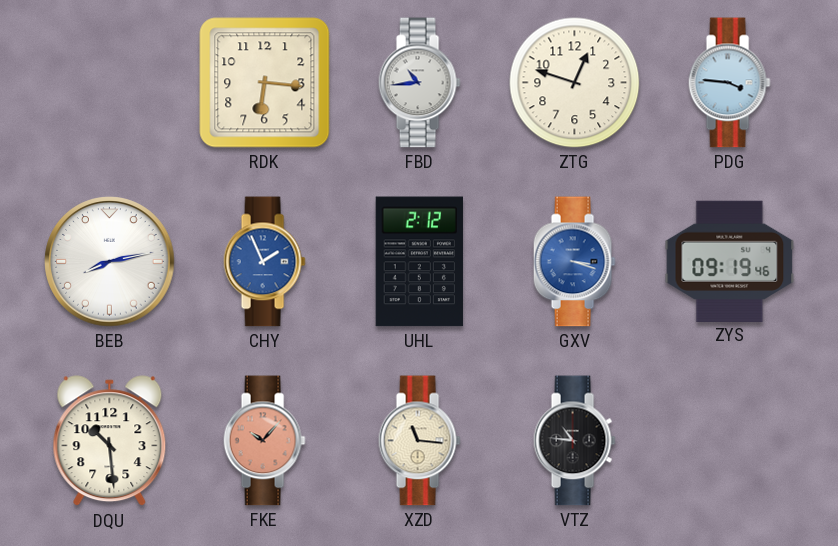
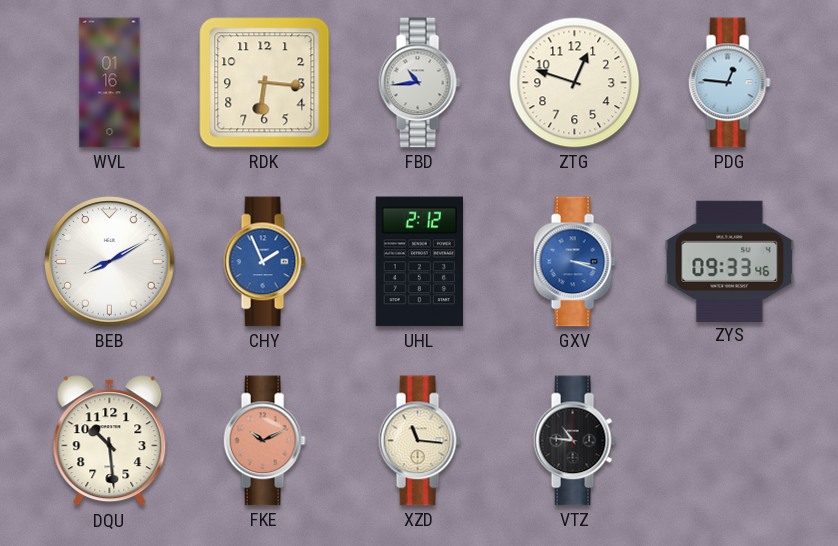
WVL: none -> 01:16
PDG: 3:46 -> 12:46
BEB: 8:13 -> 8:10
ZYS: 09:19 -> 09:33
FKE: 10:07 -> 10:11
